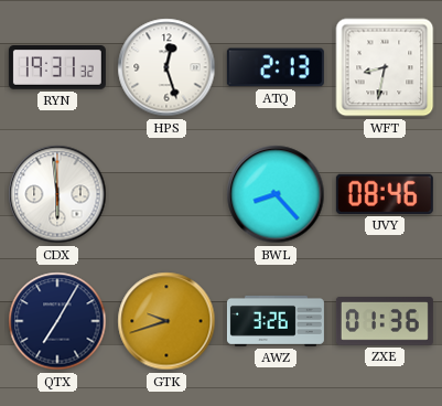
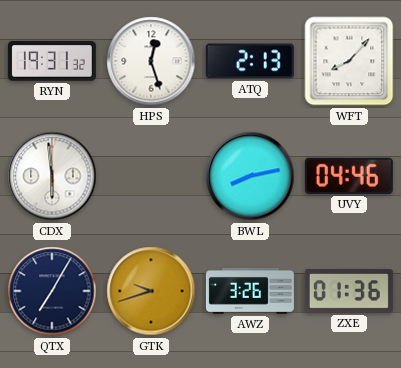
WFT: 8:32 -> 8:07
BWL: 8:23 -> 8:13
UVY: 08:46 -> 04:46
